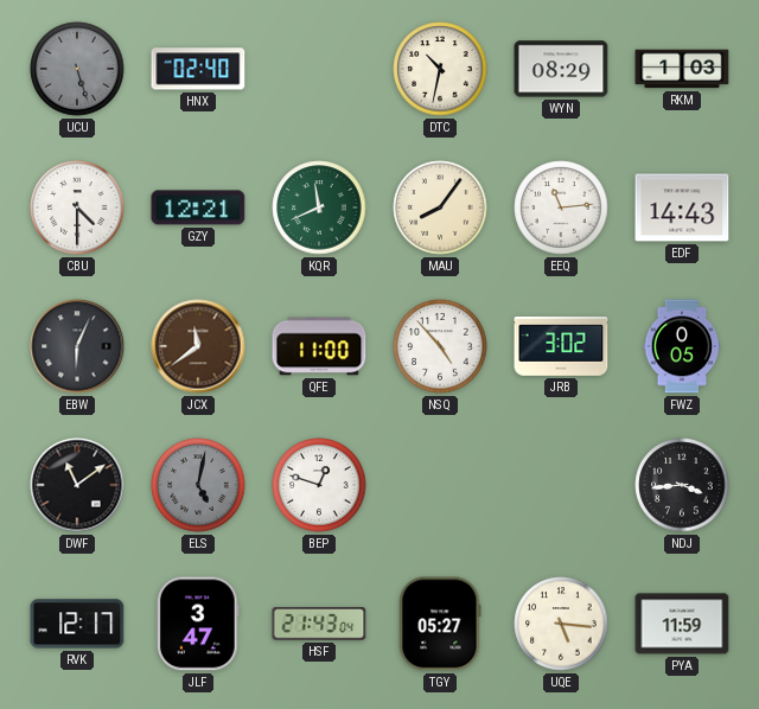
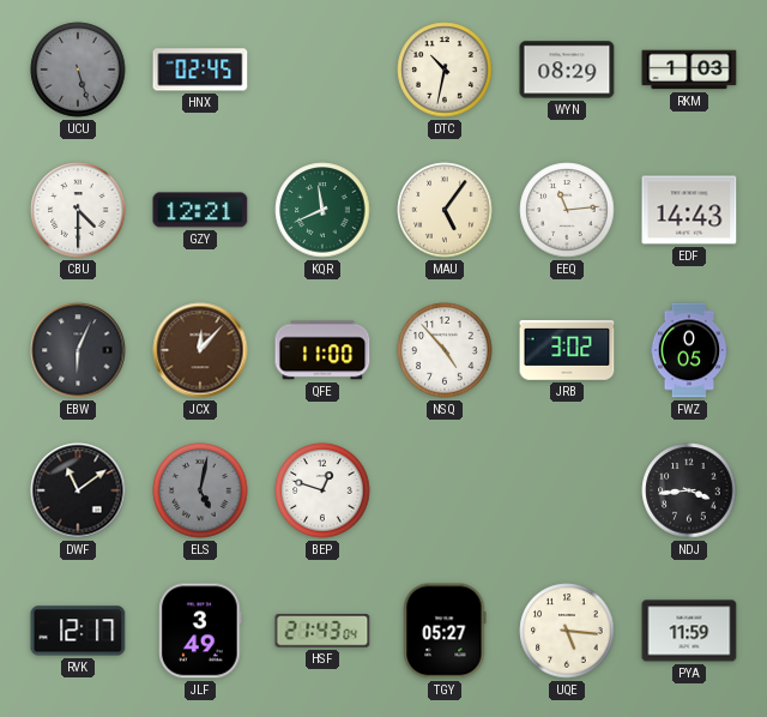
HNX: 02:40 -> 02:45
MAU: 8:06 -> 5:06
JCX: 11:39 -> 12:07
JLF: 3:47 -> 3:49
